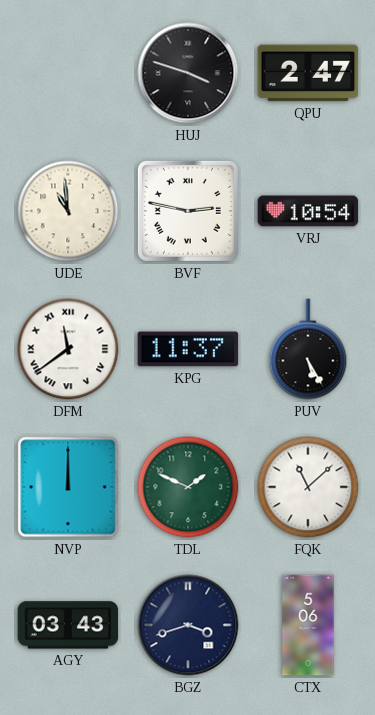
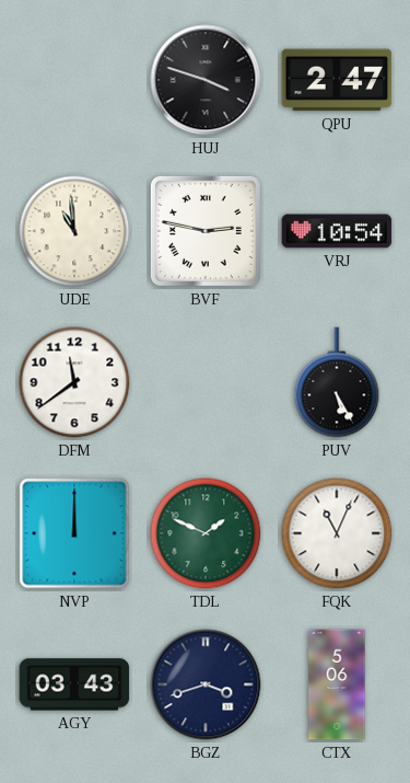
DFM numerals: Roman -> Arabic
KPG: 11:37 -> none
FQK: 11:08 -> 11:04
